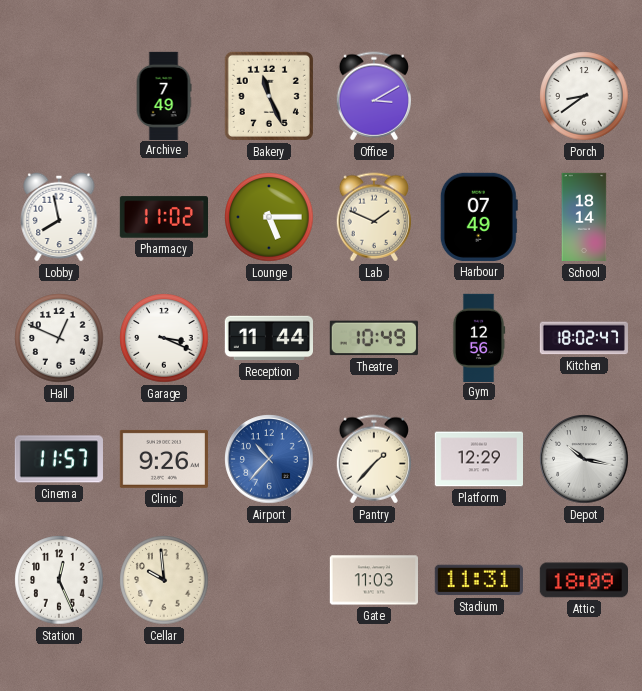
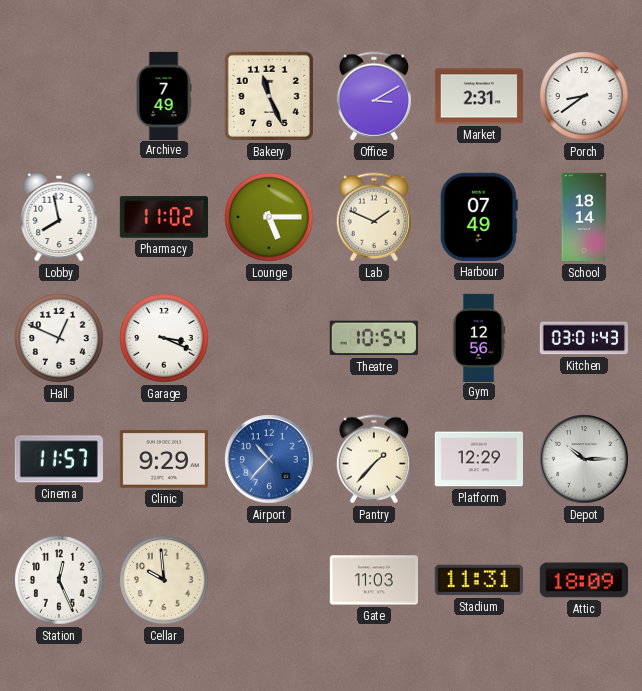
Market: none -> 2:31
Reception: 11:44 -> none
Theatre: 10:49 -> 10:54
Kitchen: 18:02 -> 03:01
Clinic: 9:26 -> 9:29
Depot: 10:17 -> 10:15
